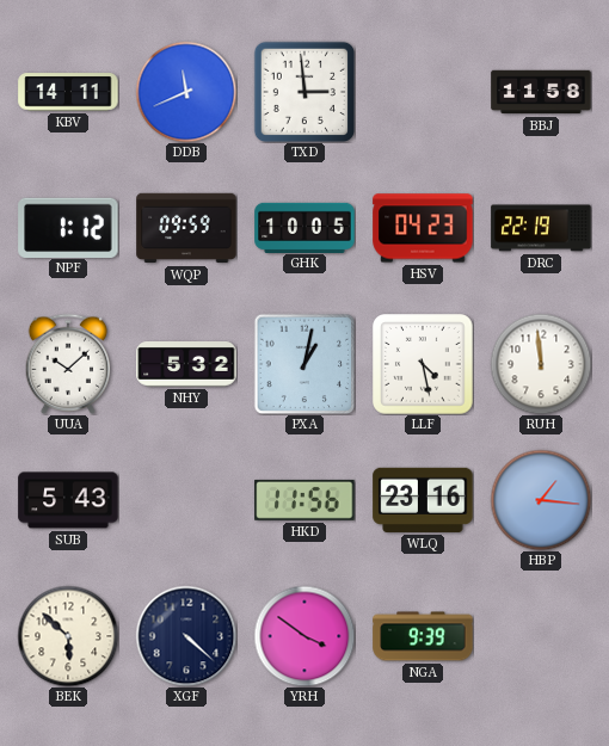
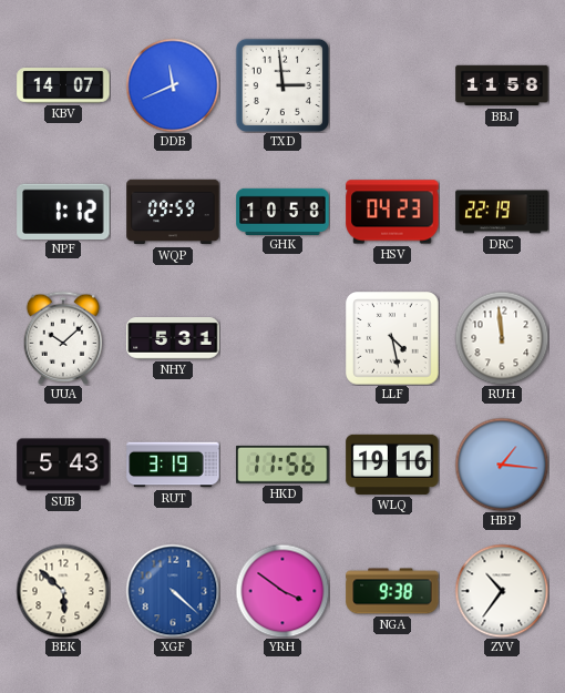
KBV: 14:11 -> 14:07
GHK: 10:05 -> 10:58
NHY: 5:32 -> 5:31
PXA: 1:02 -> none
RUT: none -> 3:19
WLQ: 23:16 -> 19:16
XGF dial: navy -> blue
NGA: 9:39 -> 9:38
ZYV: none -> 10:36
